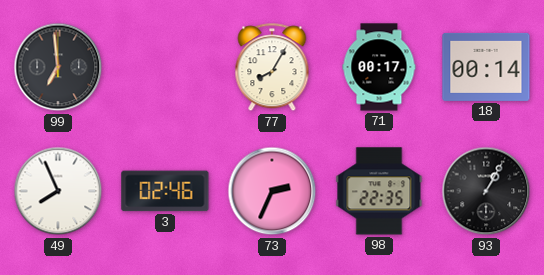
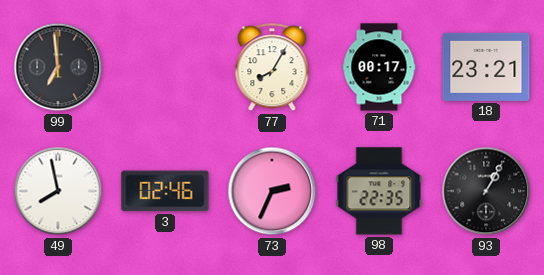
18: 00:14 -> 23:21
49: 7:56 -> 7:58
